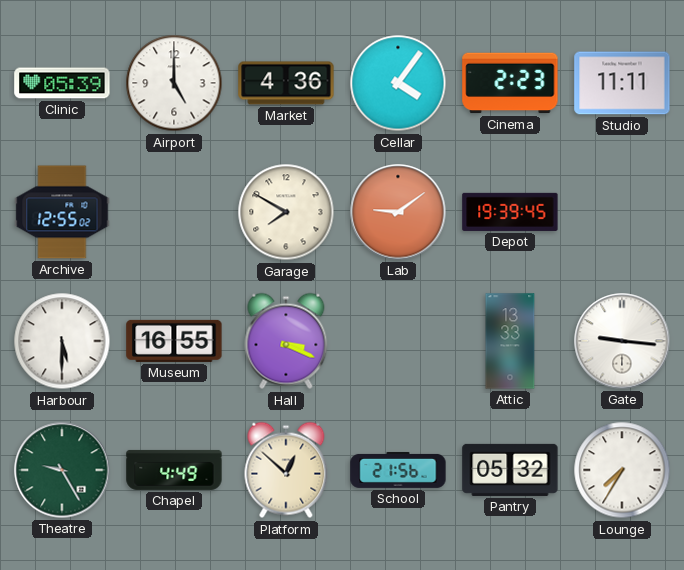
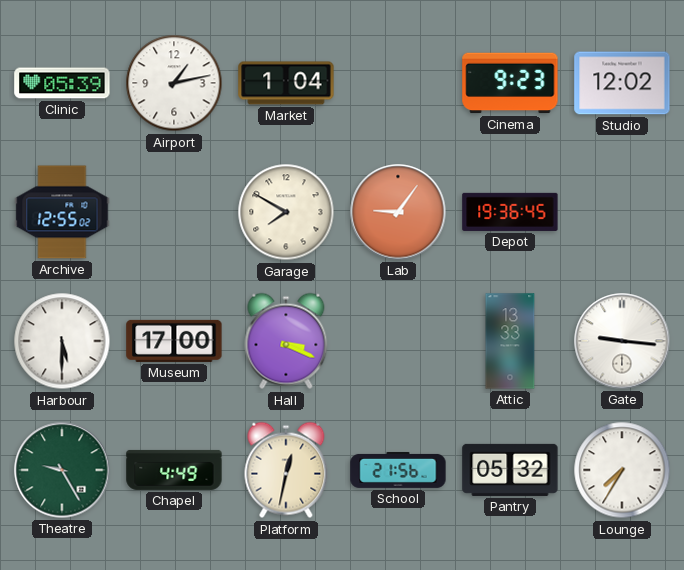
Airport: 5:00 -> 1:13
Market: 4:36 -> 1:04
Cellar: 4:06 -> none
Cinema: 2:23 -> 9:23
Studio: 11:11 -> 12:02
Lab: 9:09 -> 9:06
Depot: 19:39 -> 19:36
Museum: 16:55 -> 17:00
Platform: 12:52 -> 12:32
